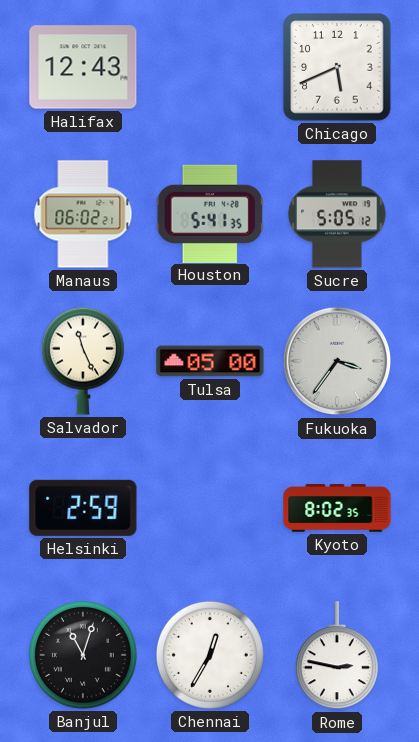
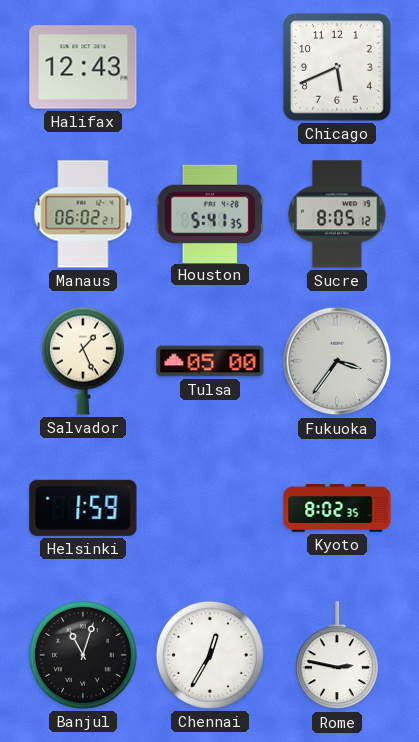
Sucre: 5:05 -> 8:05
Salvador: 11:26 -> 1:26
Helsinki: 2:59 -> 1:59
